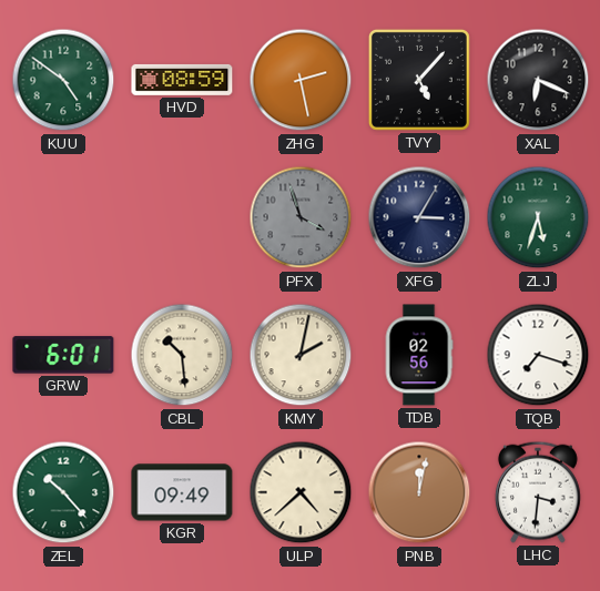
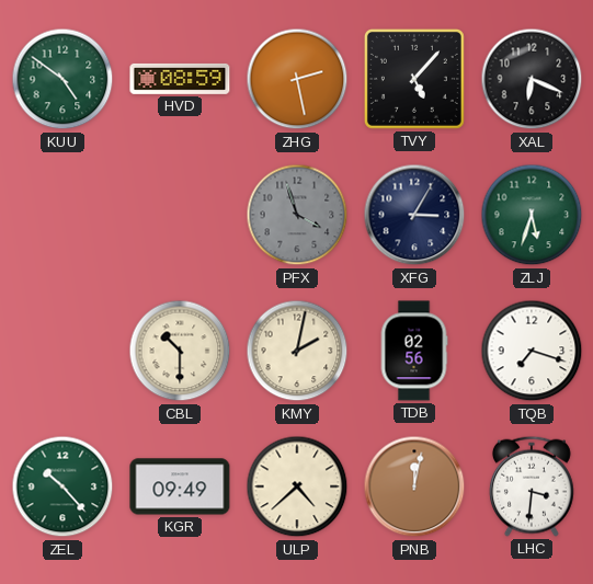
GRW: 6:01 -> none
CBL: 10:29 -> 10:30
